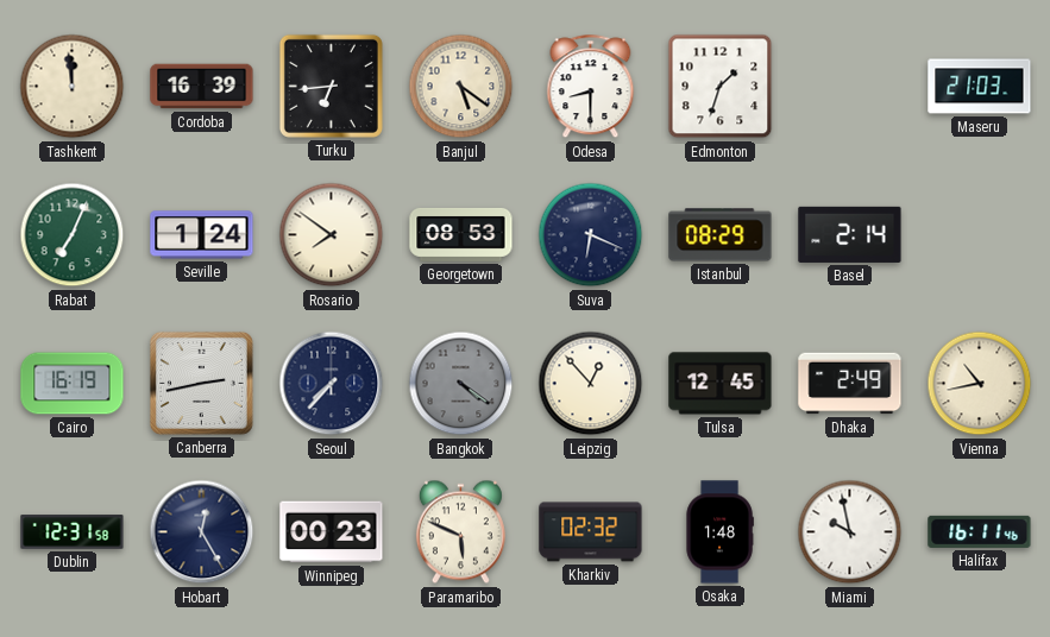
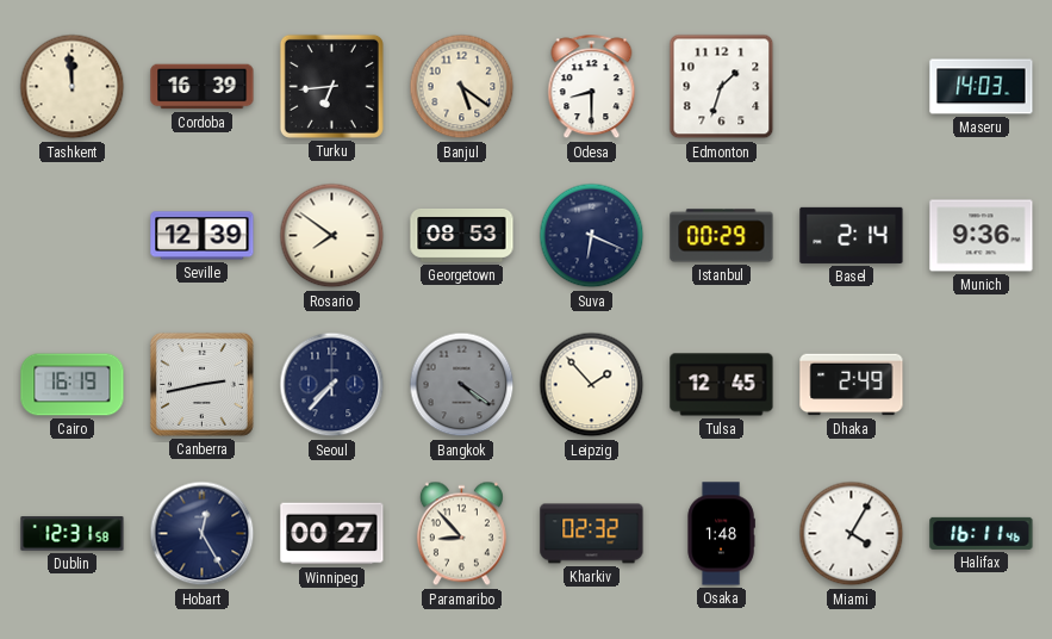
Maseru: 21:03 -> 14:03
Rabat: 7:04 -> none
Seville: 1:24 -> 12:39
Istanbul: 08:29 -> 00:29
Munich: none -> 9:36
Leipzig: 12:53 -> 1:53
Vienna: 10:43 -> none
Winnipeg: 00:23 -> 00:27
Paramaribo: 5:49 -> 8:53
Miami: 9:58 -> 4:05
